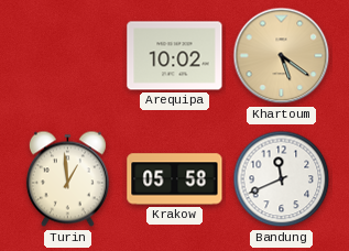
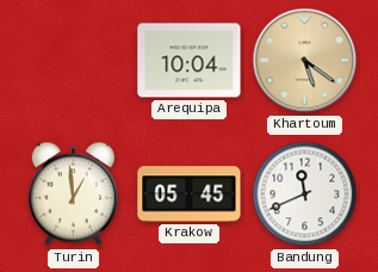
Arequipa: 10:02 -> 10:04
Krakow: 05:58 -> 05:45
